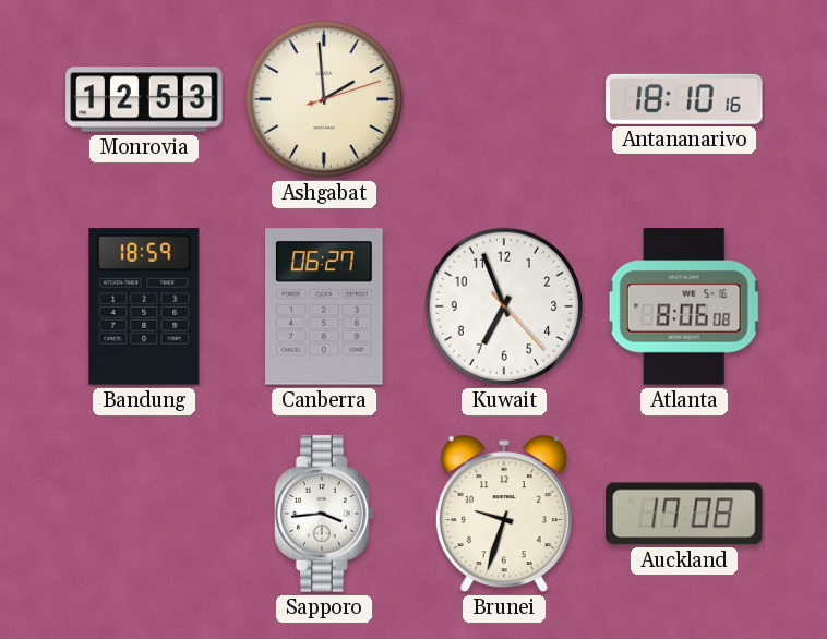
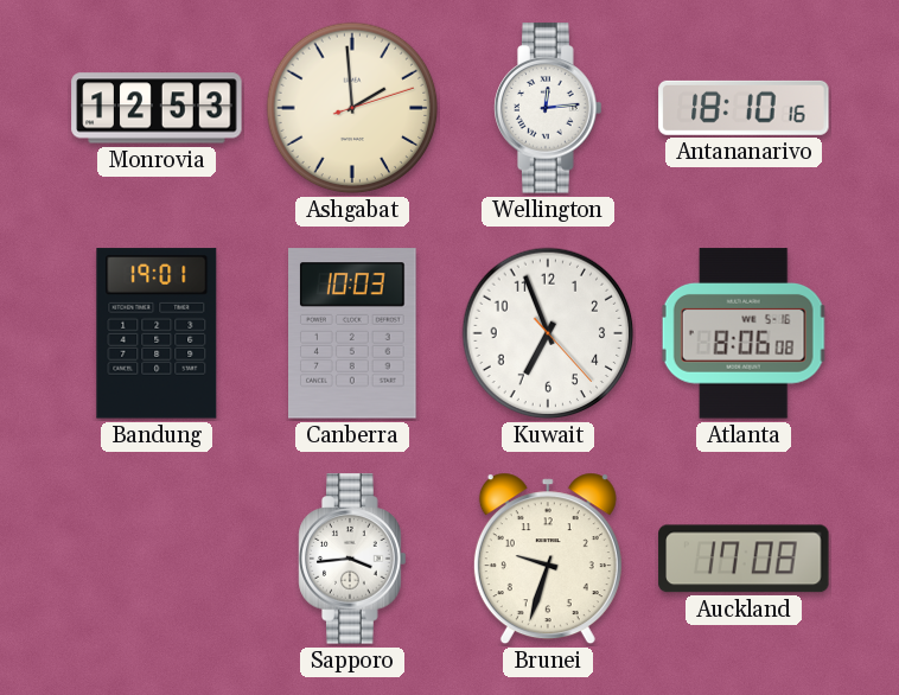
Wellington: none -> 12:14
Bandung: 18:59 -> 19:01
Canberra: 06:27 -> 10:03
